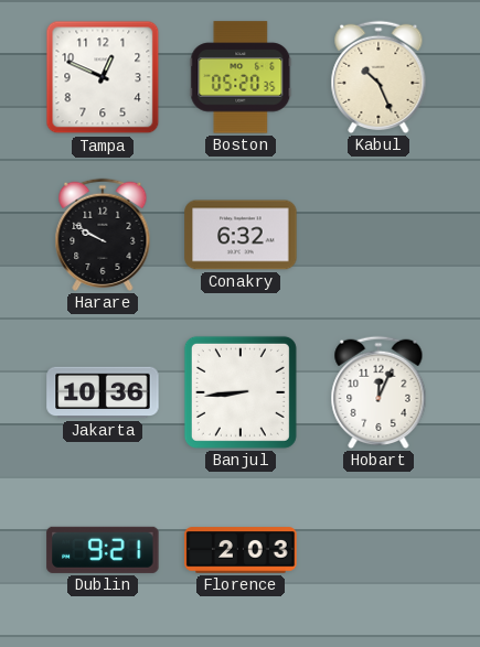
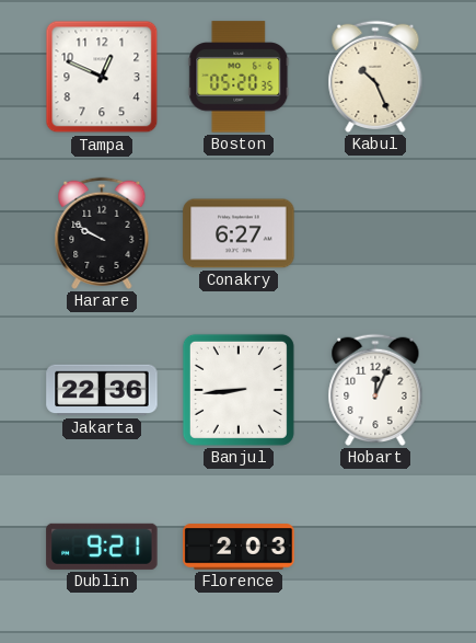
Conakry: 6:32 -> 6:27
Jakarta: 10:36 -> 22:36
